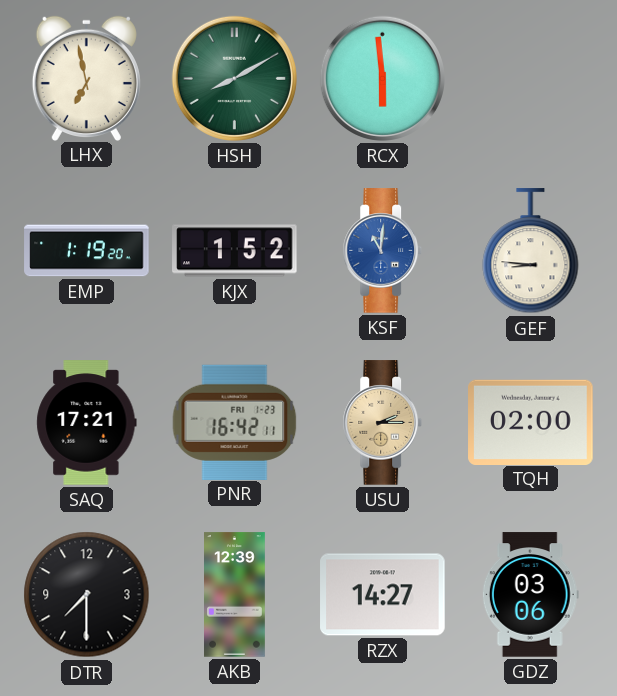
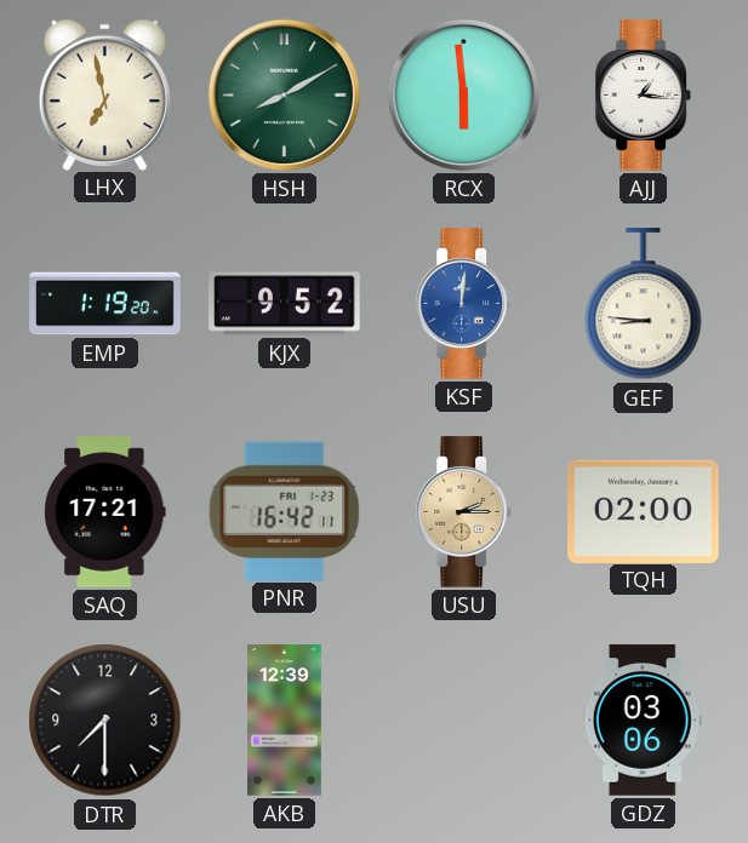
AJJ: none -> 1:16
KJX: 1:52 -> 9:52
KSF: 11:01 -> 12:01
RZX: 14:27 -> none
